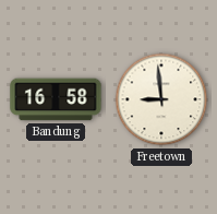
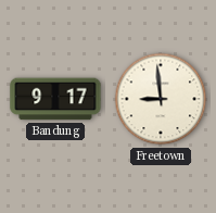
Bandung: 16:58 -> 9:17
